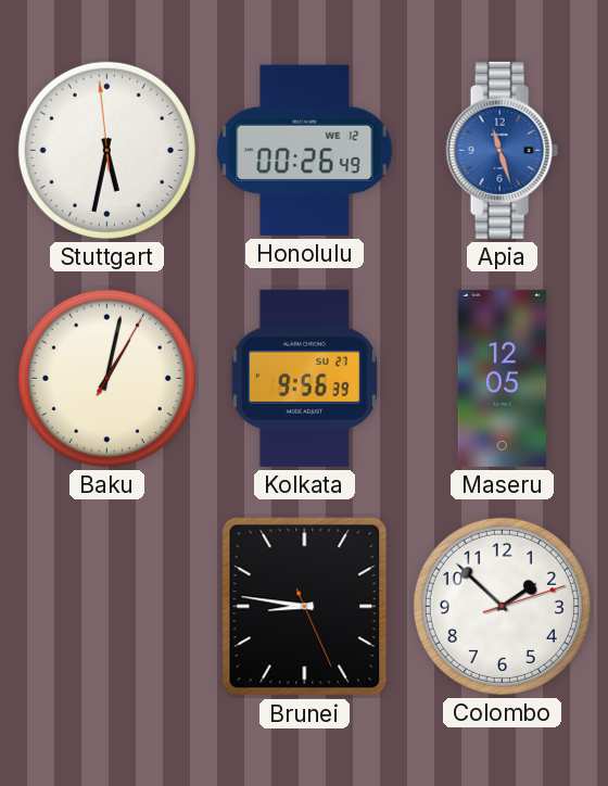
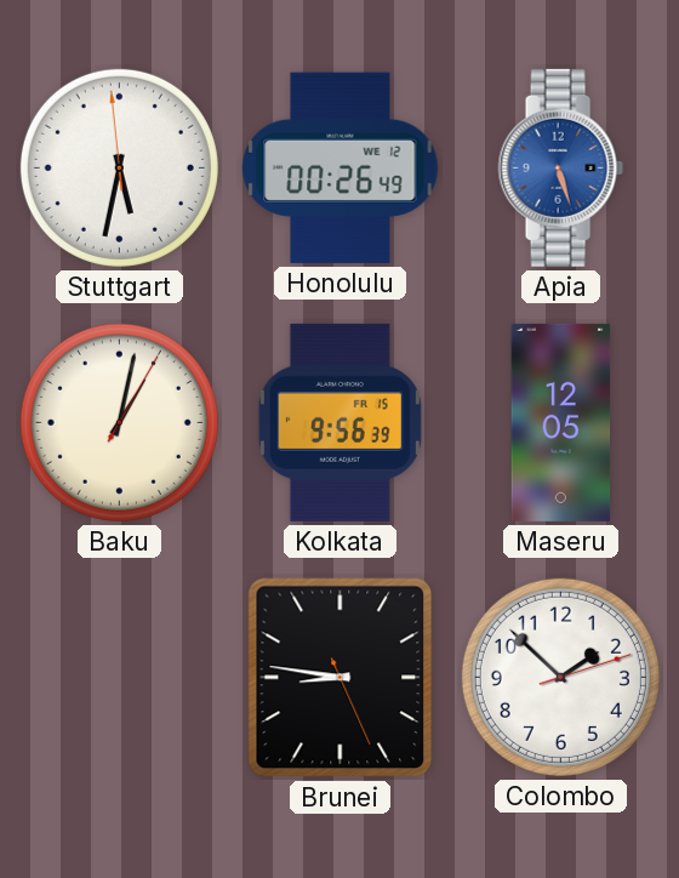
Apia: 11:27 -> 5:27
Kolkata date: SU 27 -> FR 15
